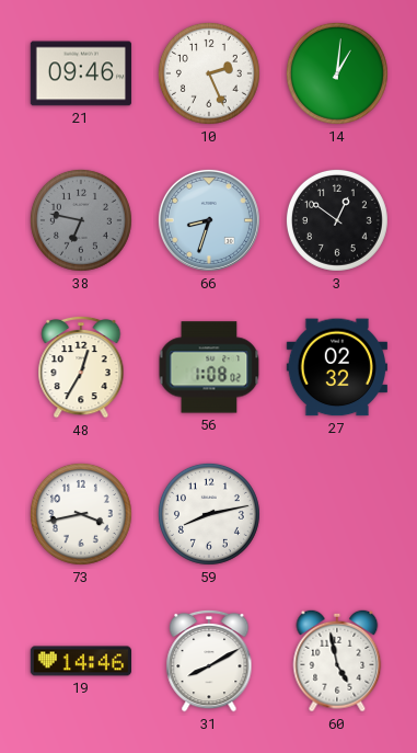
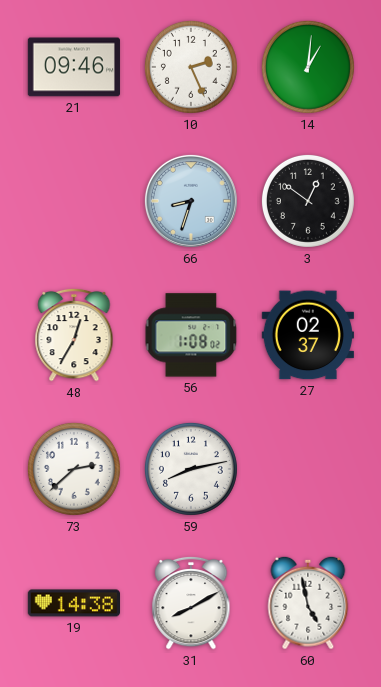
38: 6:47 -> none
27: 02:32 -> 02:37
73: 3:43 -> 2:38
19: 14:46 -> 14:38
